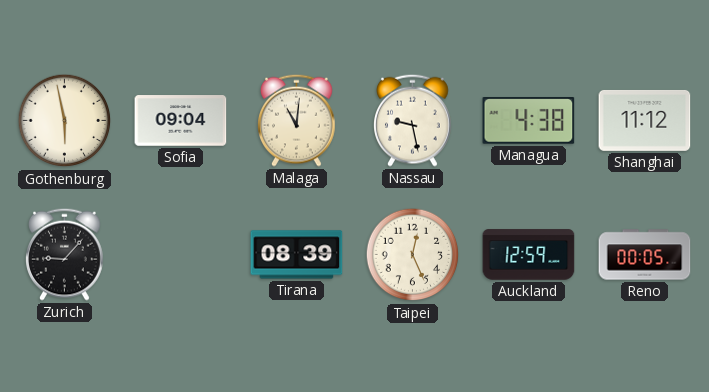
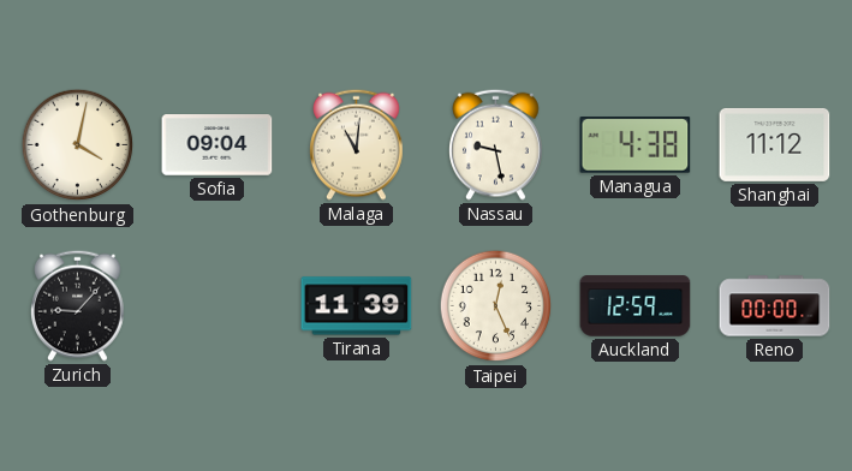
Gothenburg: 5:58 -> 4:02
Tirana: 08:39 -> 11:39
Reno: 00:05 -> 00:00
